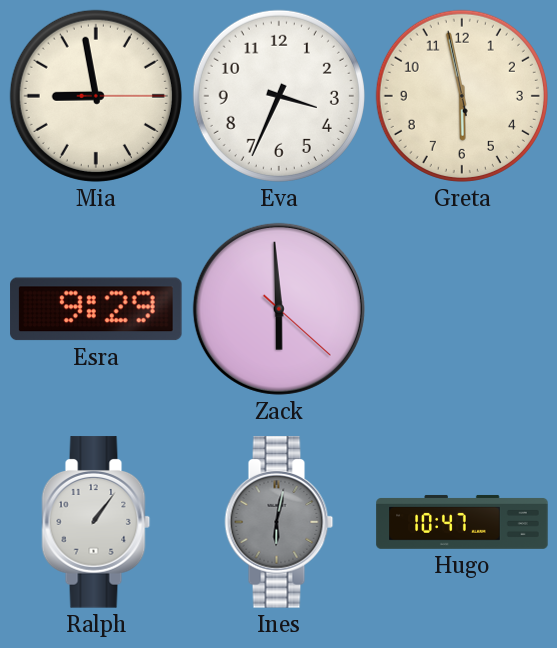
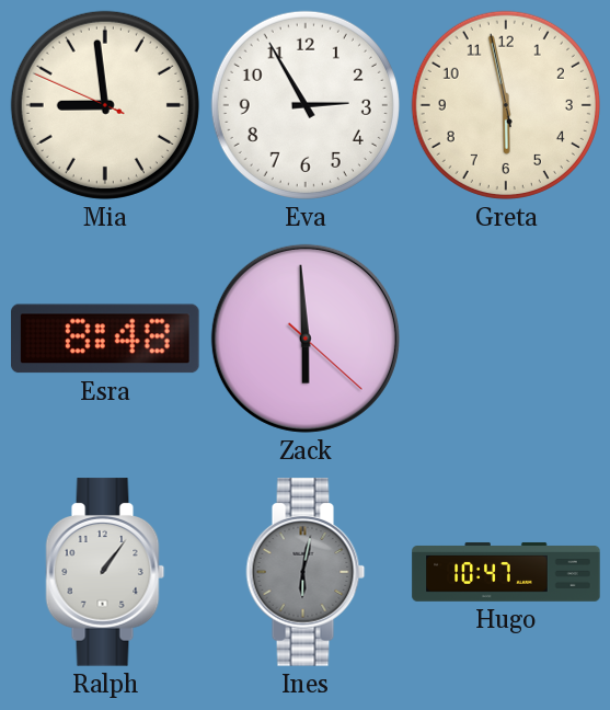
Mia: 8:58:15 -> 8:58:49
Eva: 3:34 -> 2:55
Esra: 9:29 -> 8:48
